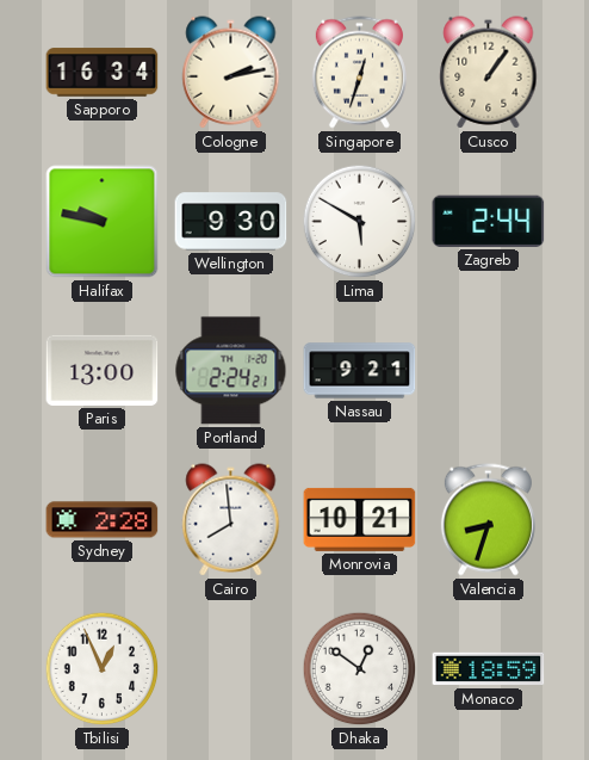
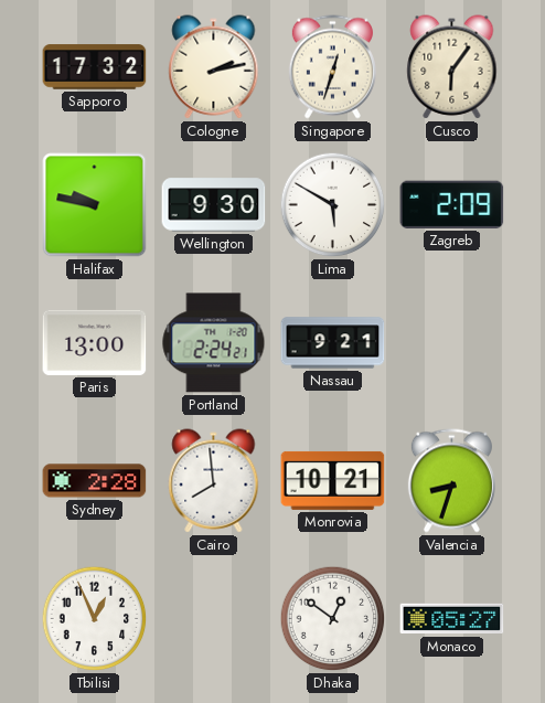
Sapporo: 16:34 -> 17:32
Cusco: 1:06 -> 6:06
Zagreb: 2:44 -> 2:09
Monaco: 18:59 -> 05:27
